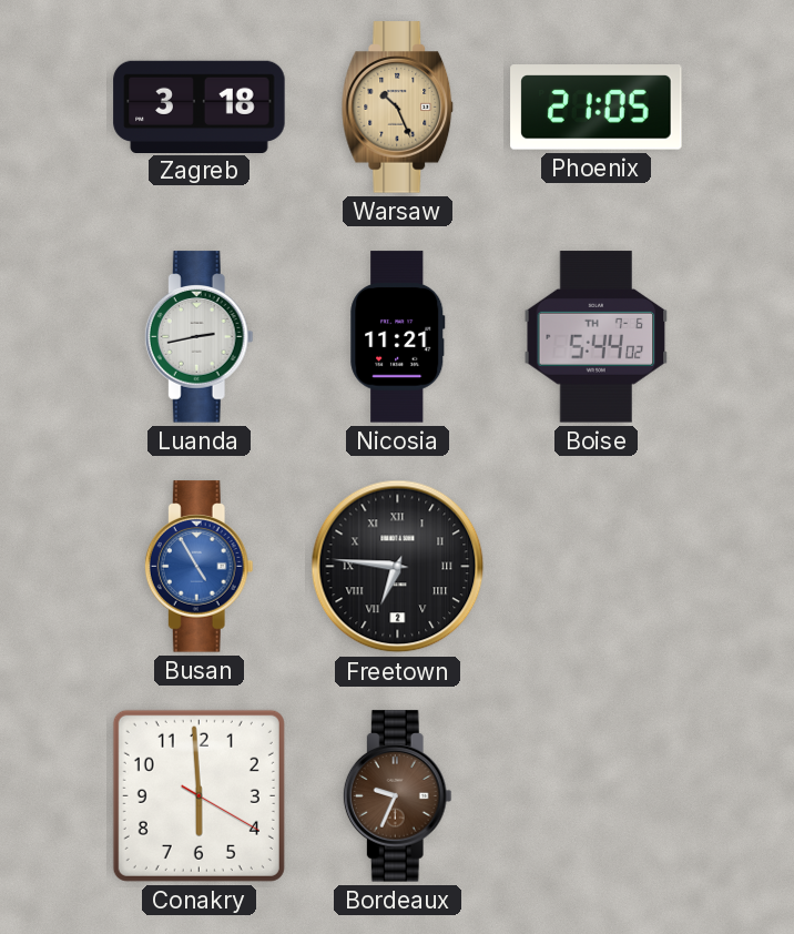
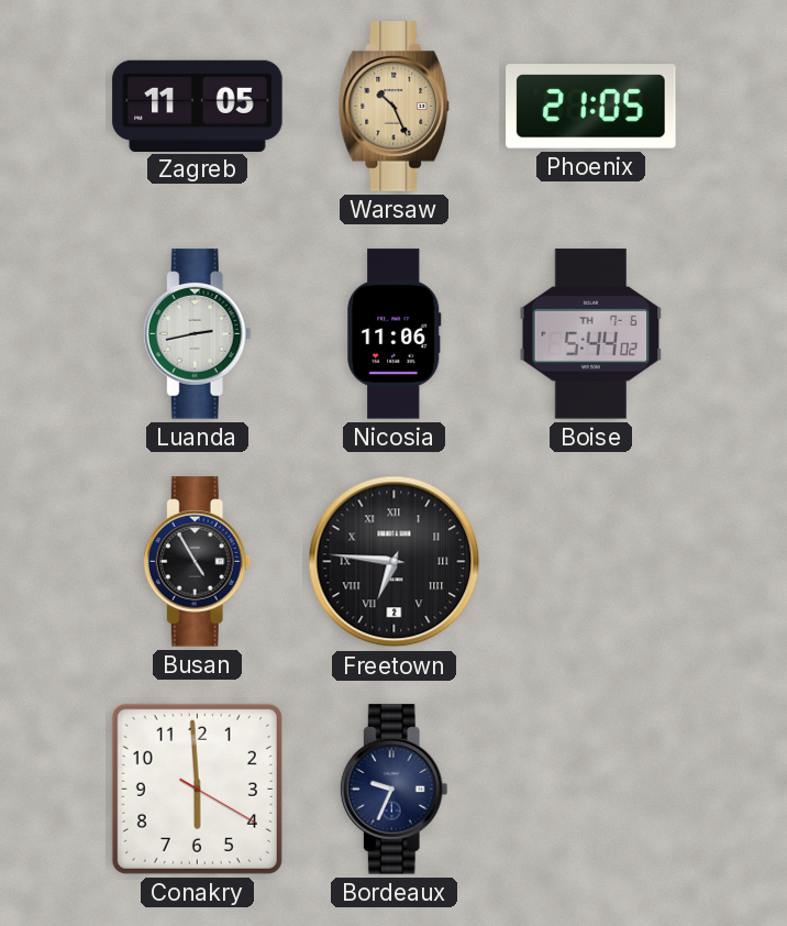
Zagreb: 3:18 -> 11:05
Nicosia: 11:21 -> 11:06
Busan dial: blue -> black
Bordeaux dial: brown -> navy
